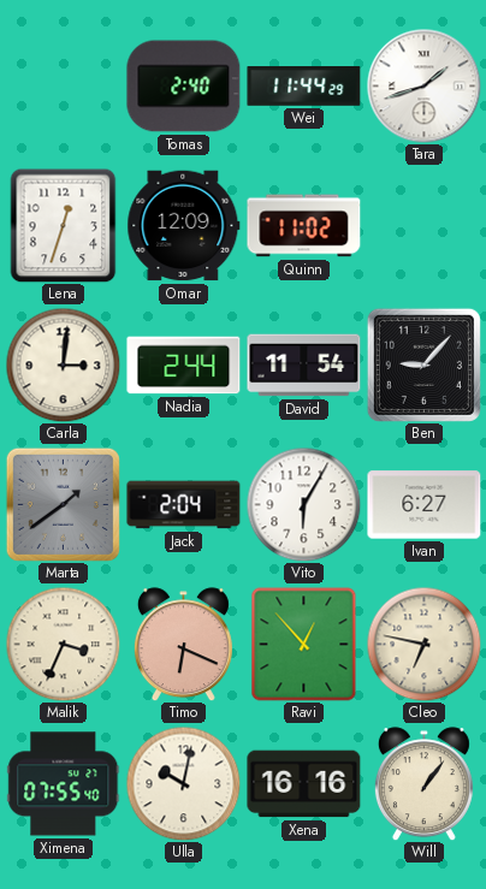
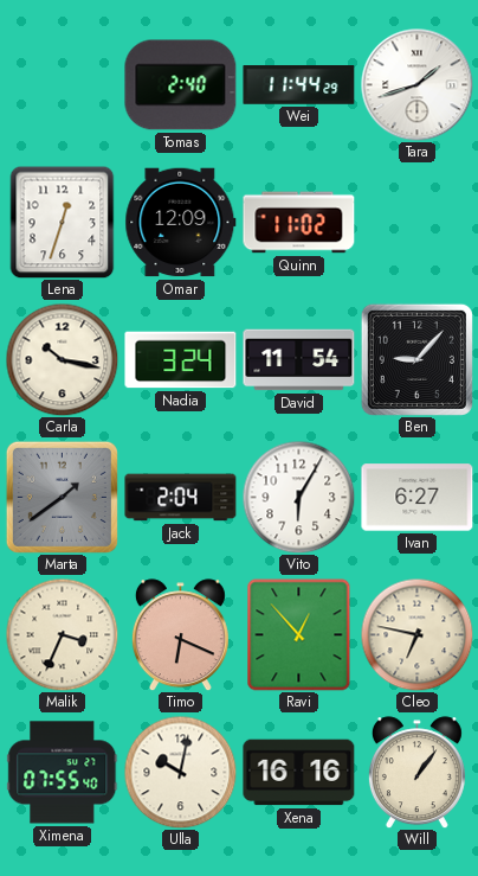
Carla: 3:01 -> 10:17
Nadia: 2:44 -> 3:24
